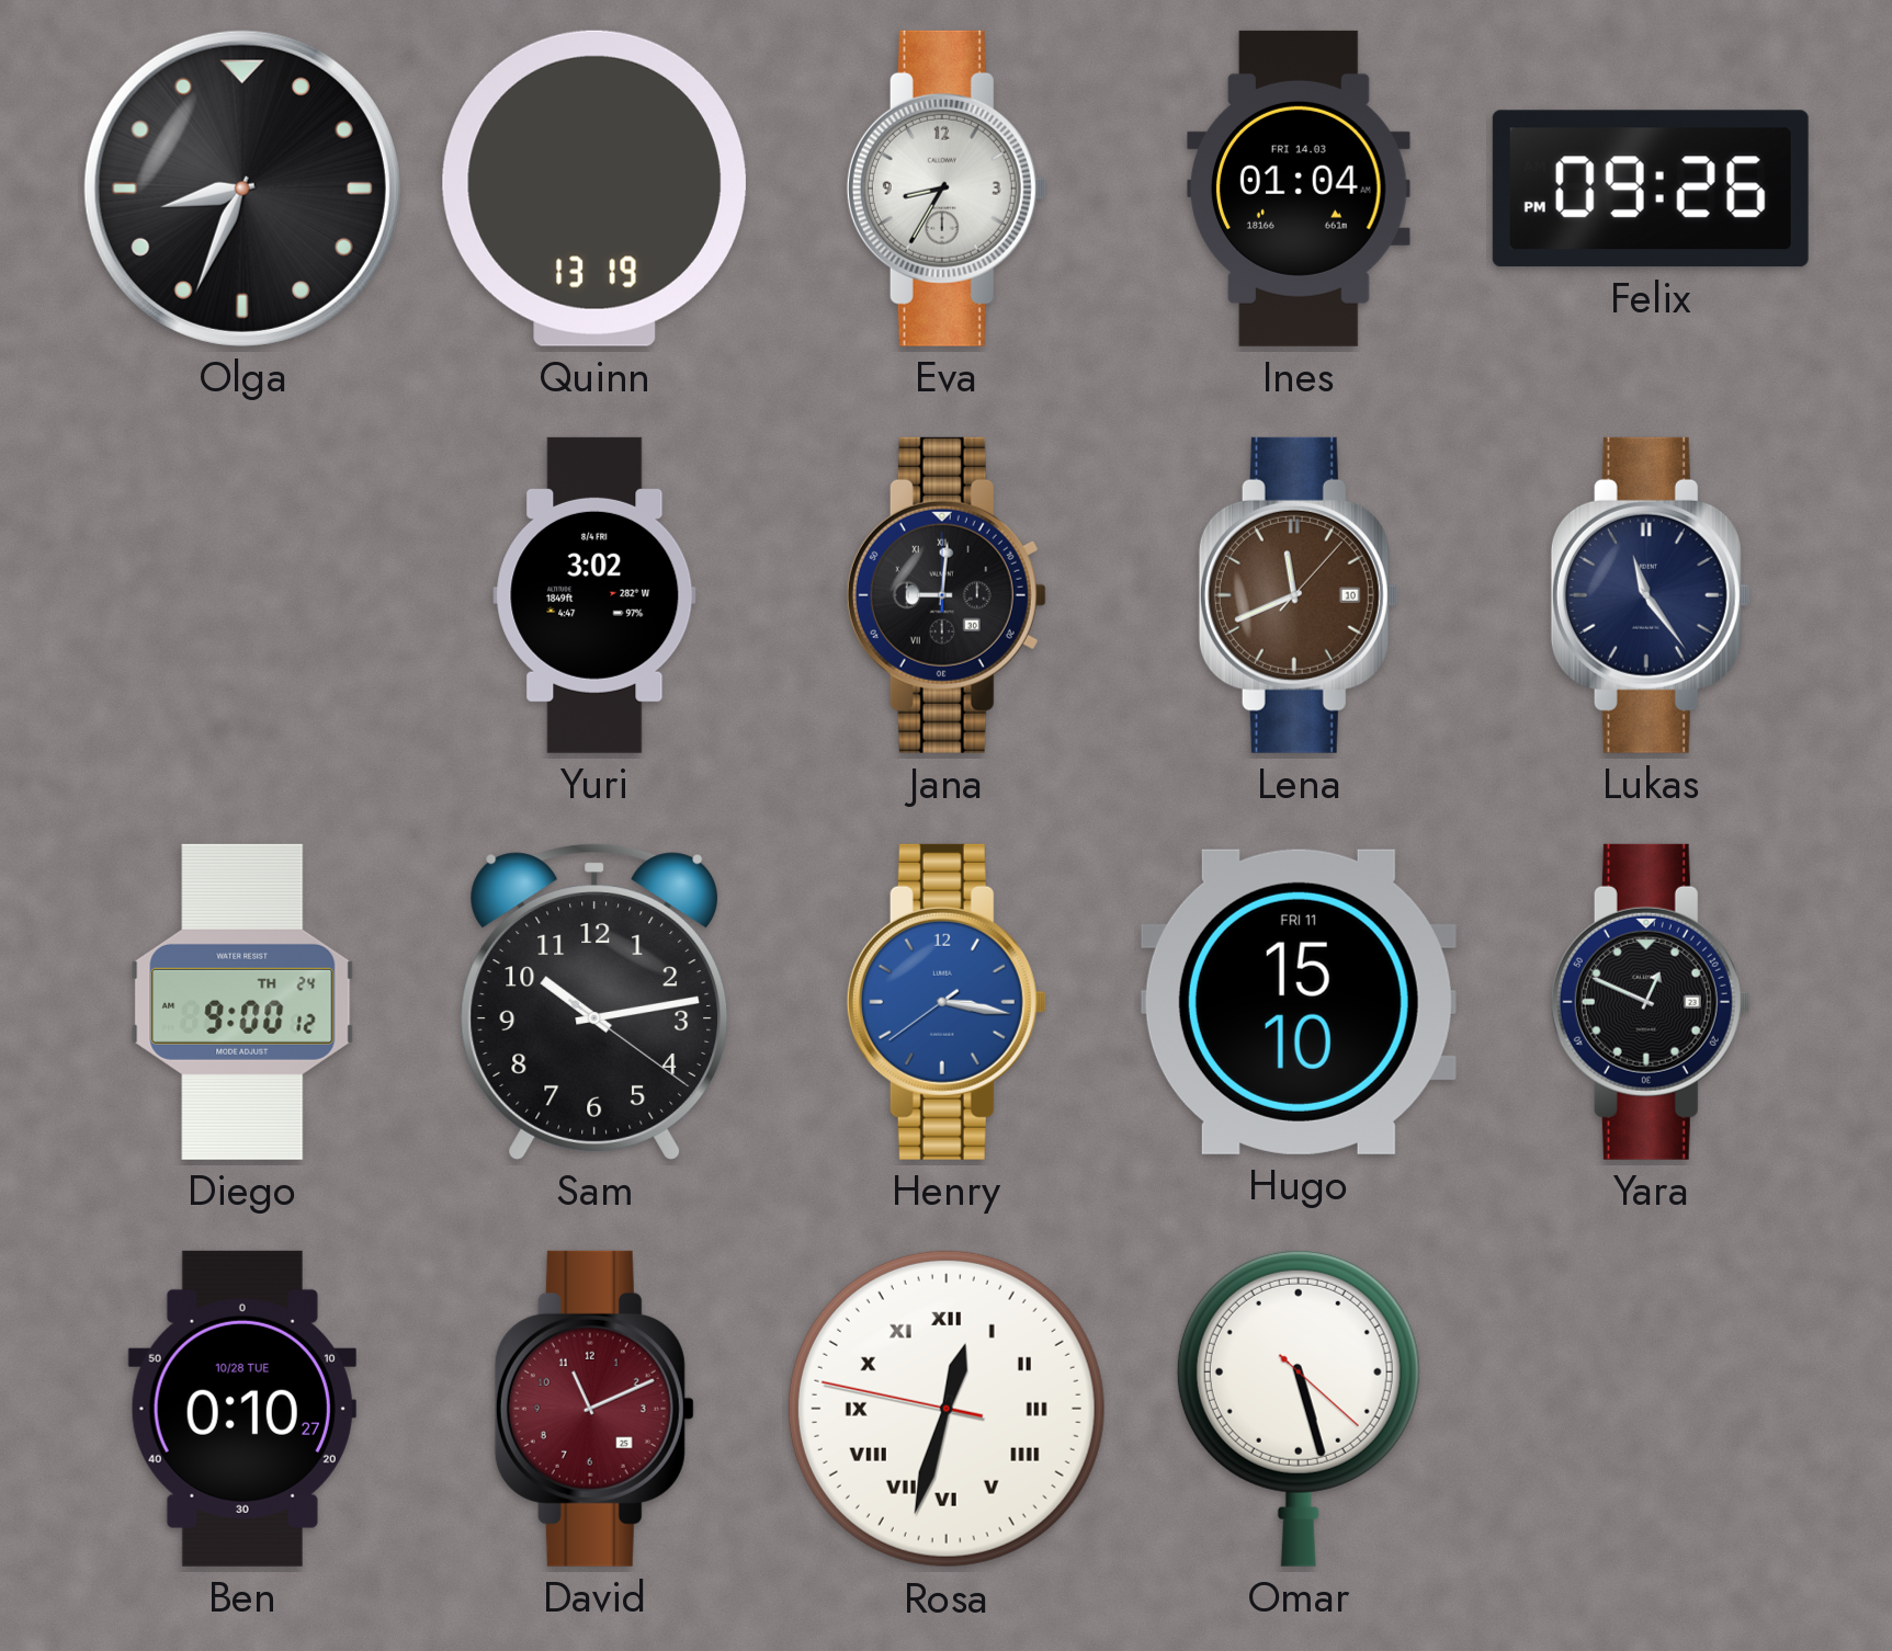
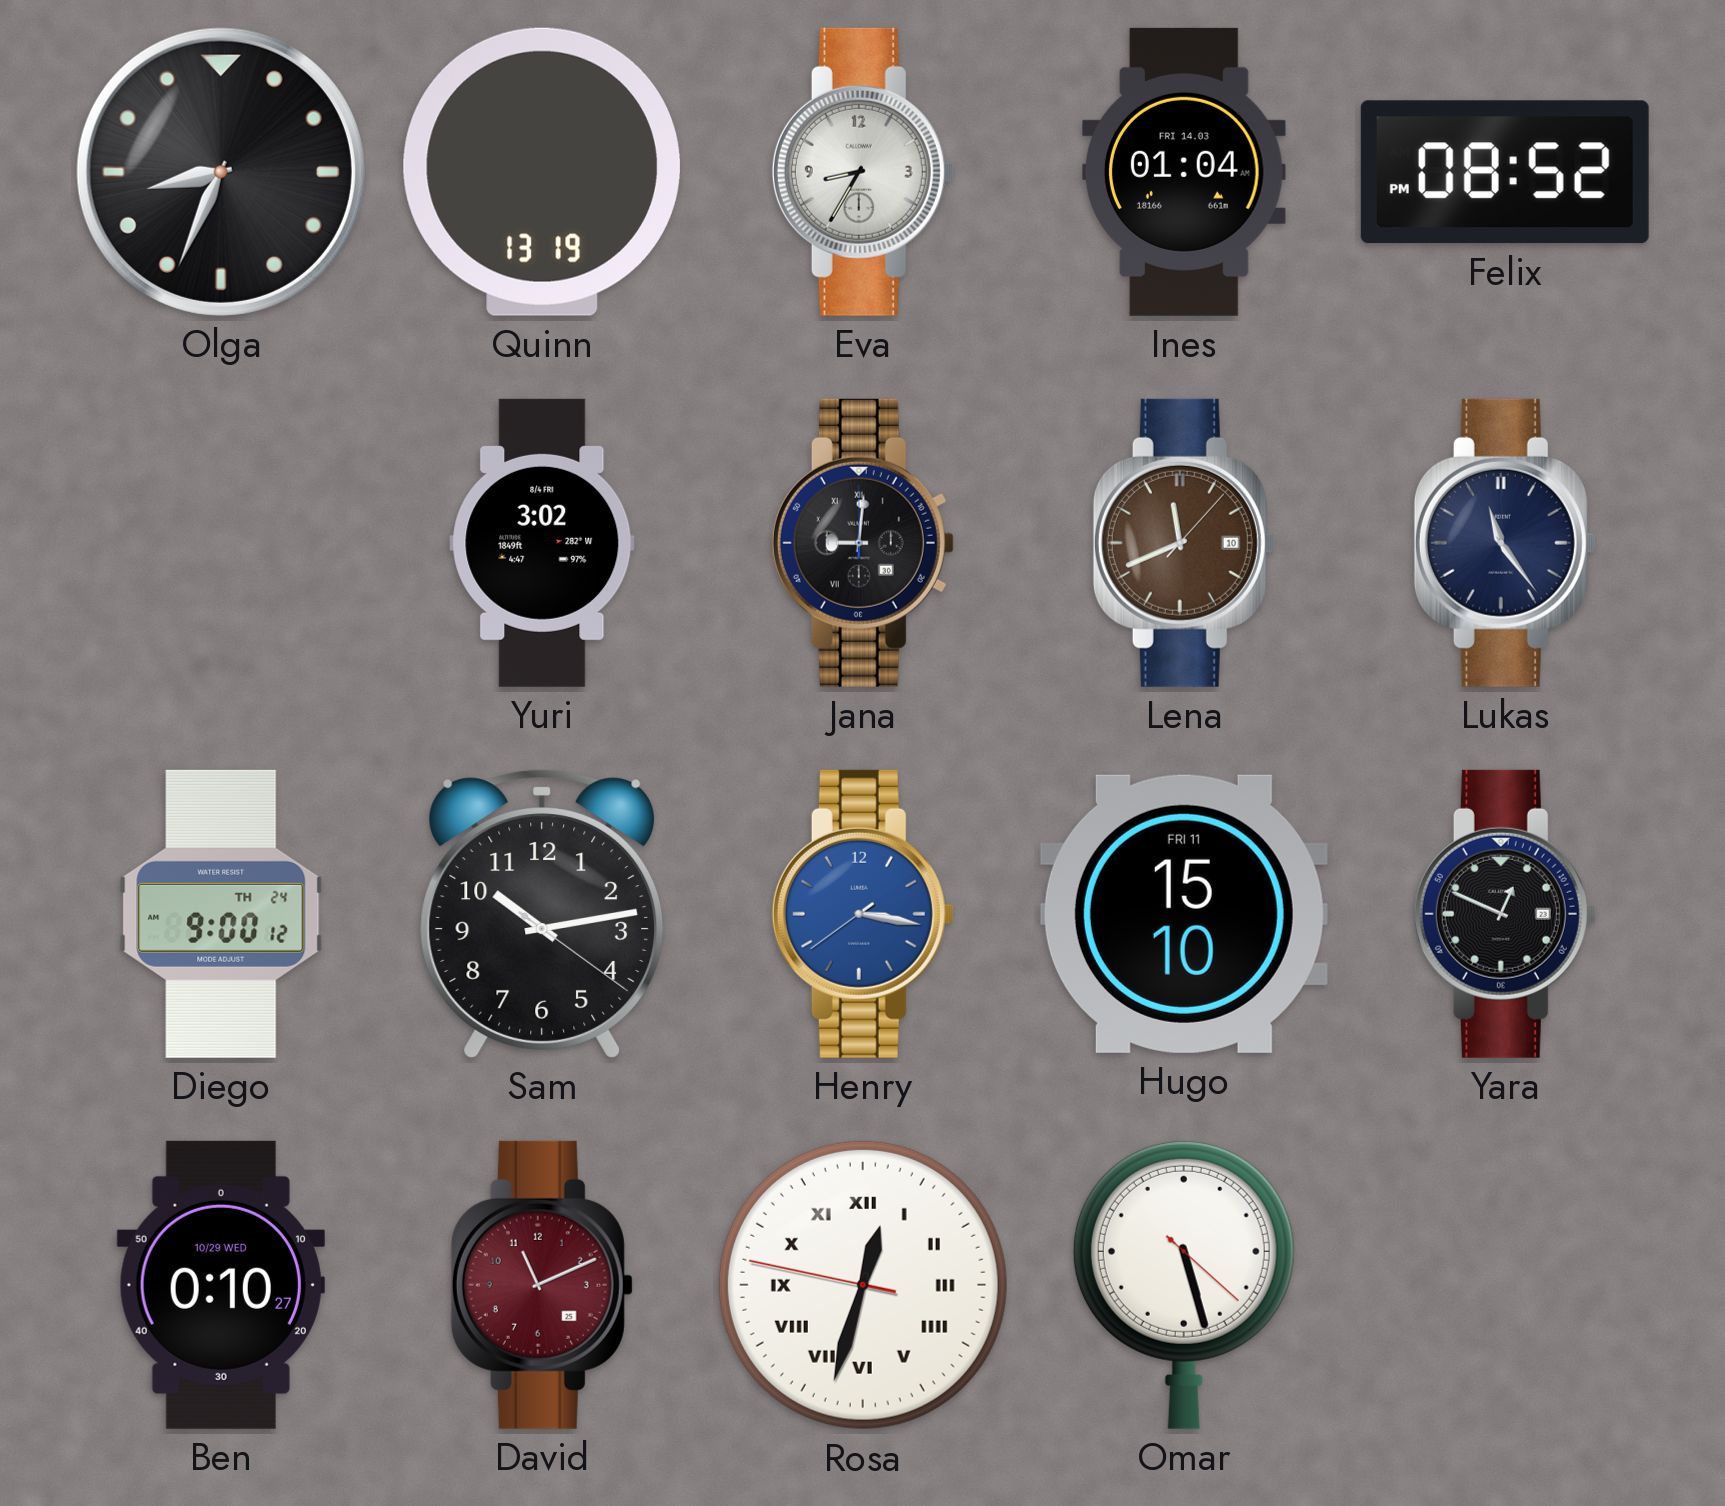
Felix: 09:26 -> 08:52
Ben date: 10/28 TUE -> 10/29 WED
